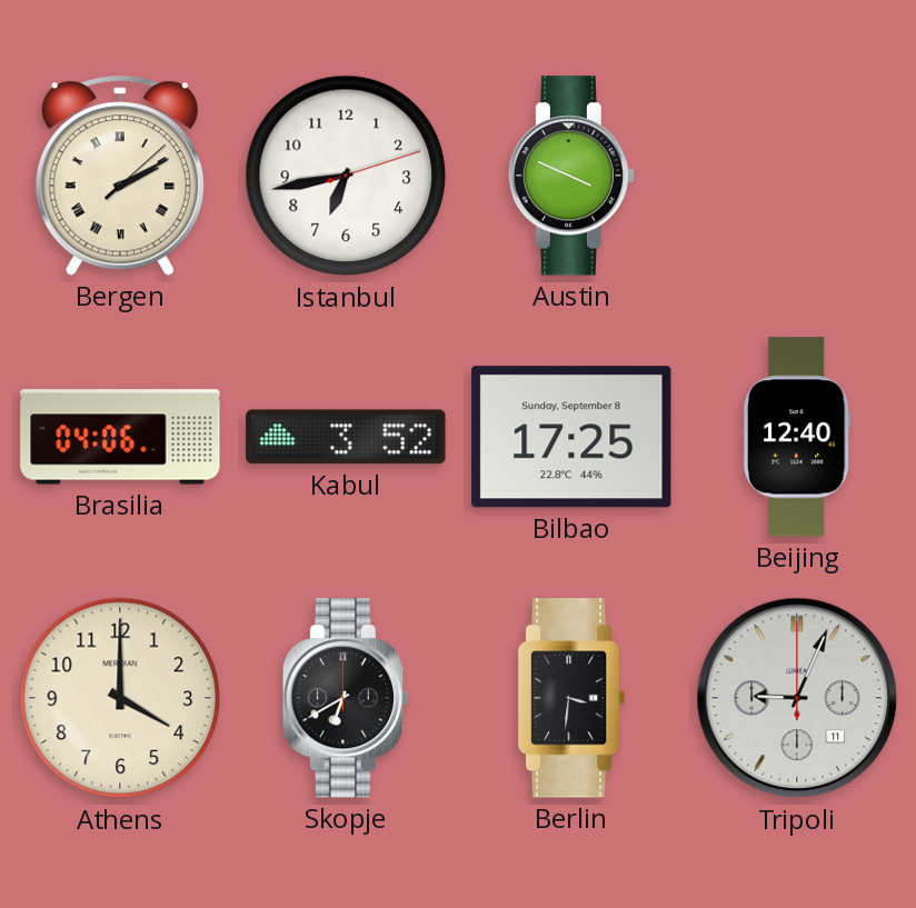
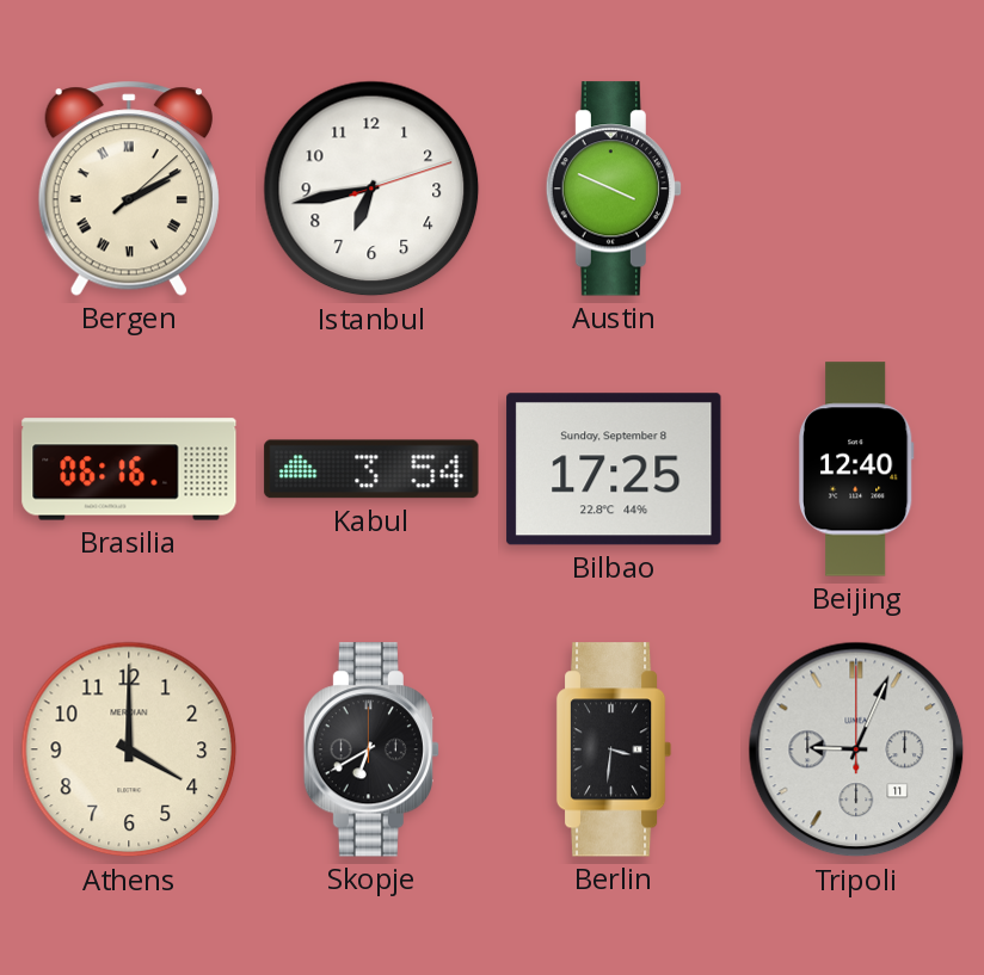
Brasilia: 04:06 -> 06:16
Kabul: 3:52 -> 3:54
